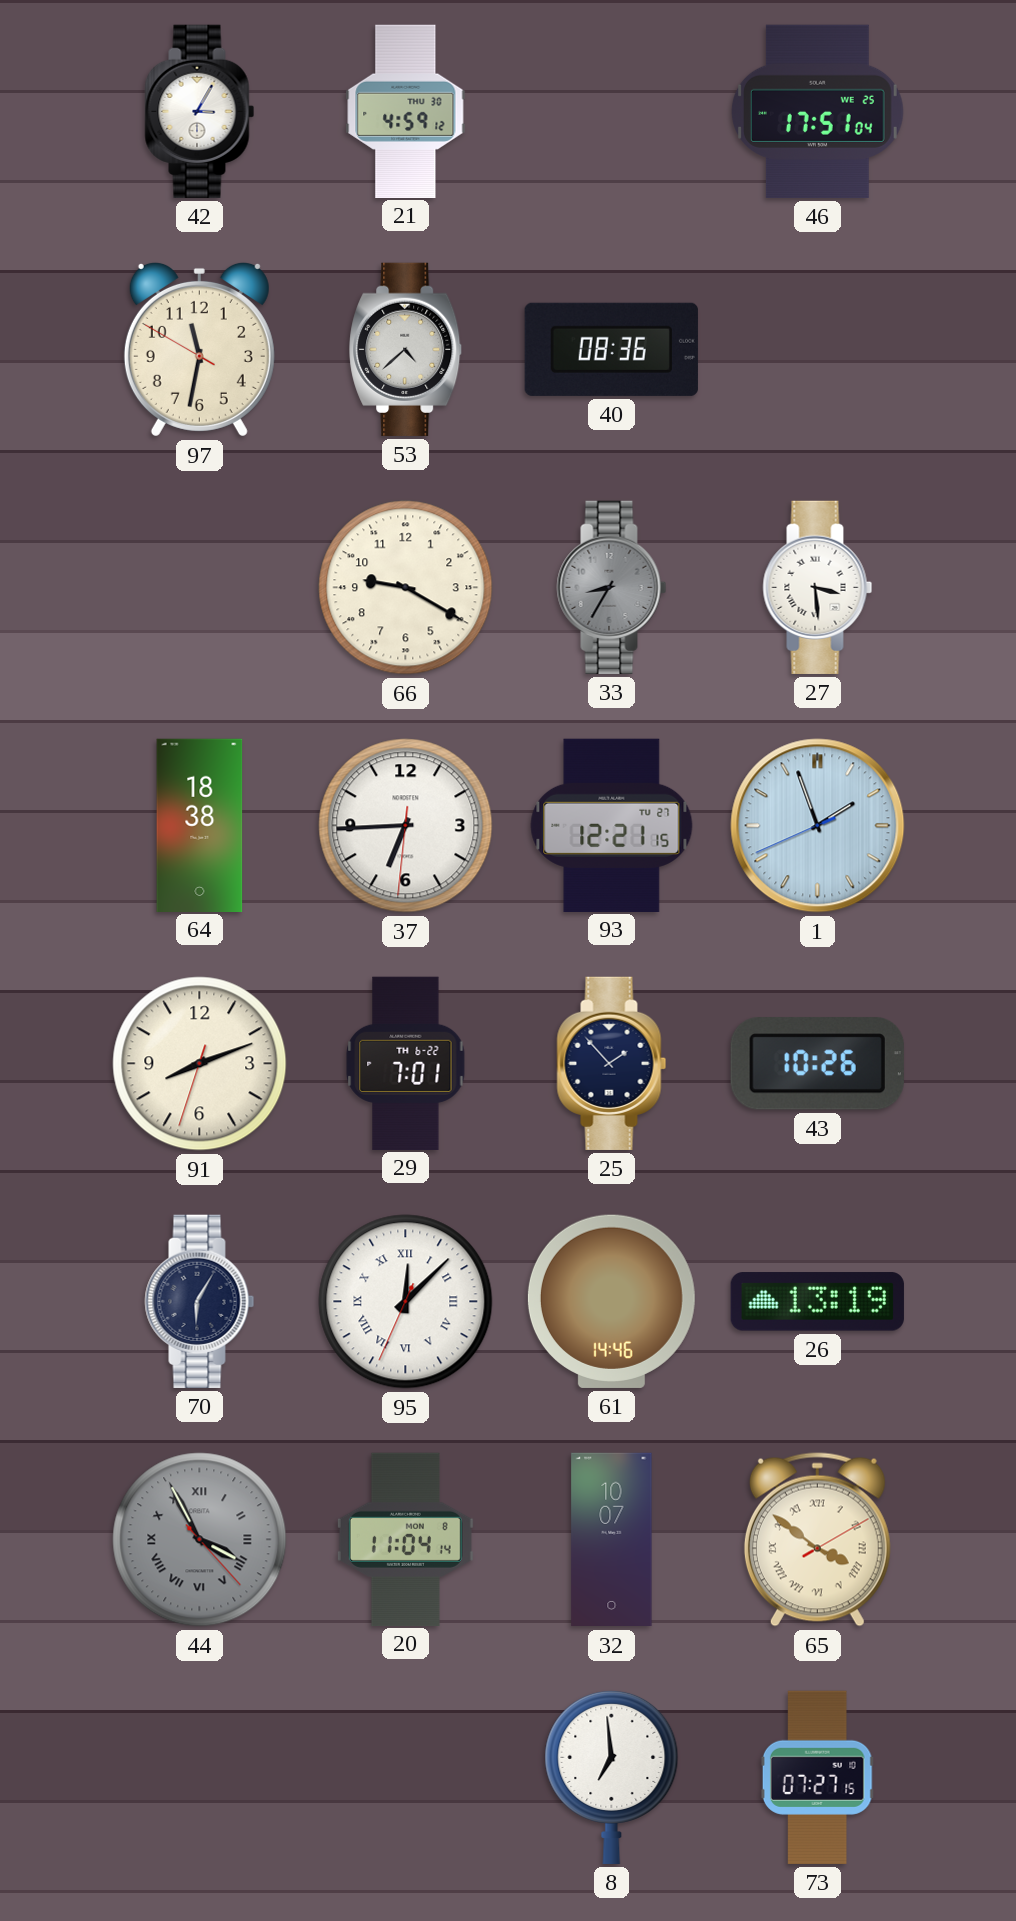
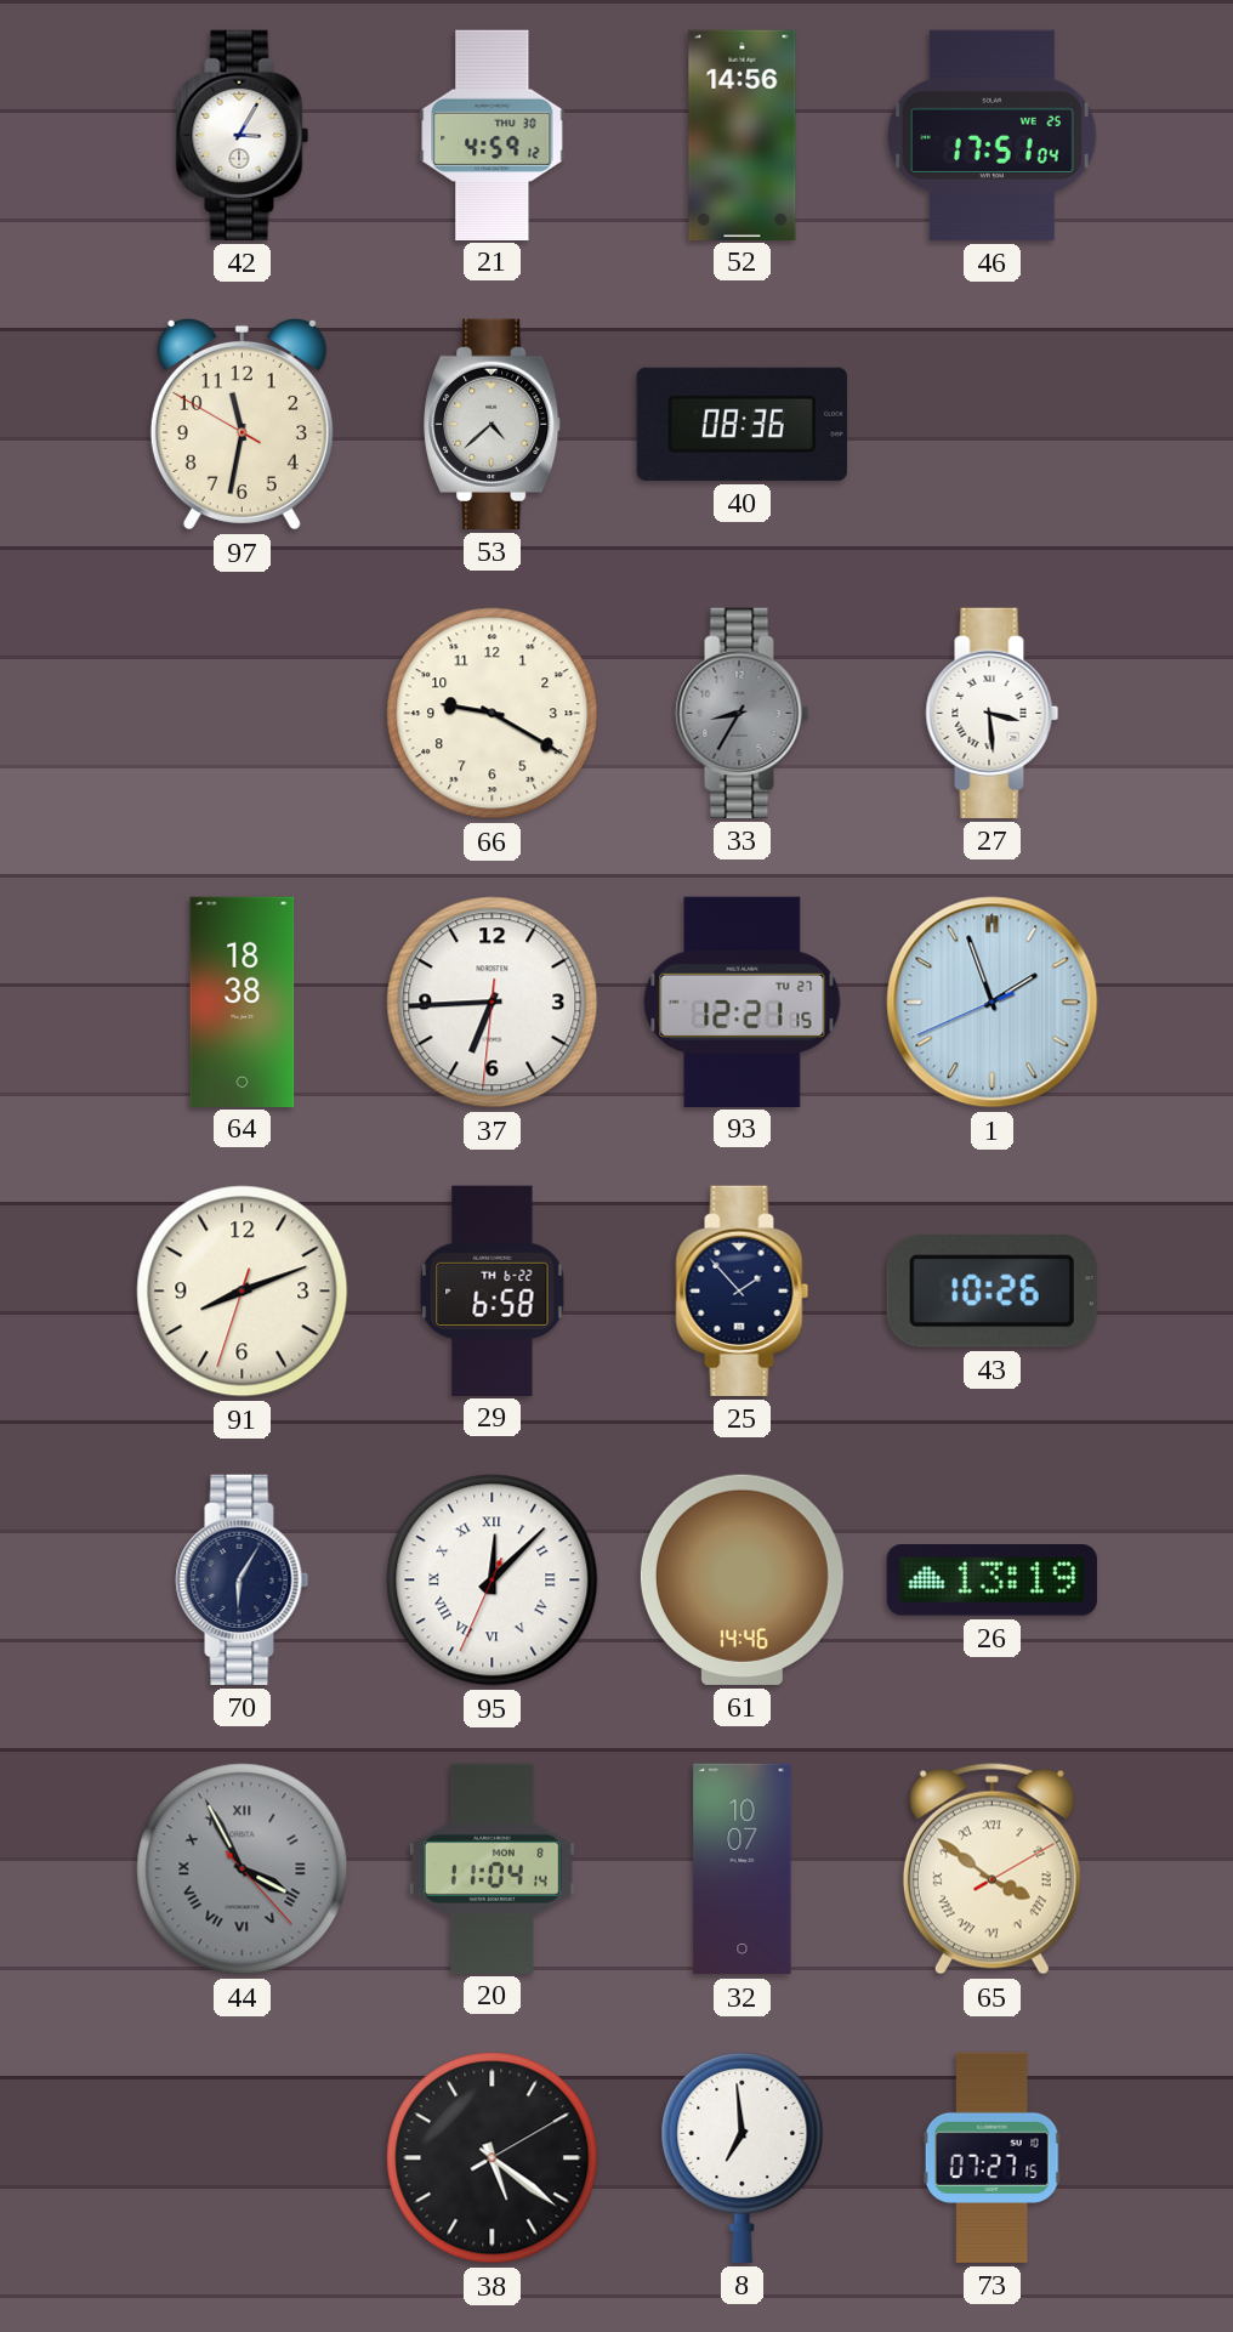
52: none -> 14:56
29: 7:01 -> 6:58
38: none -> 5:21
